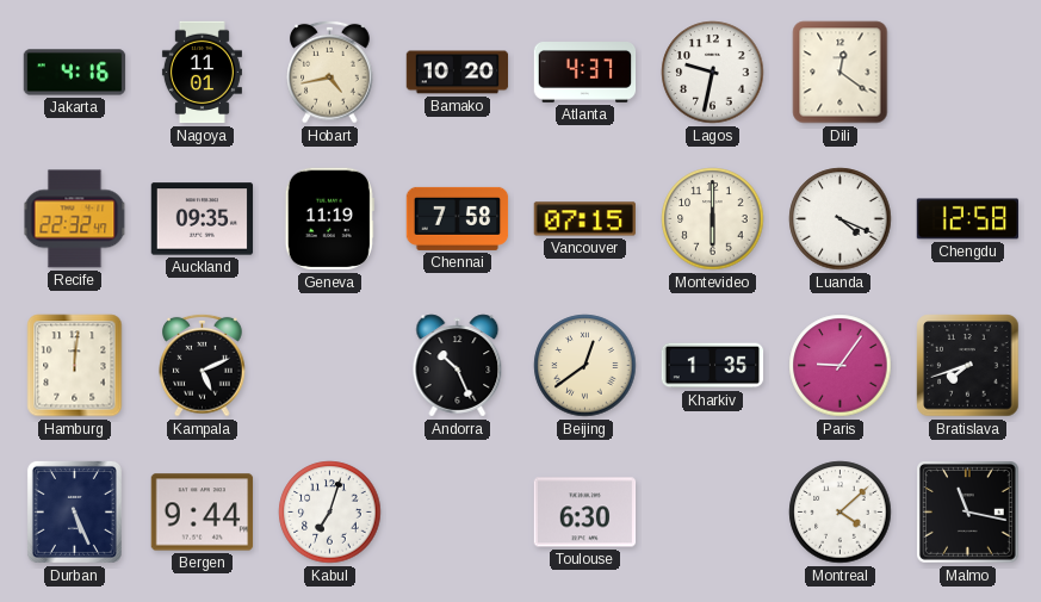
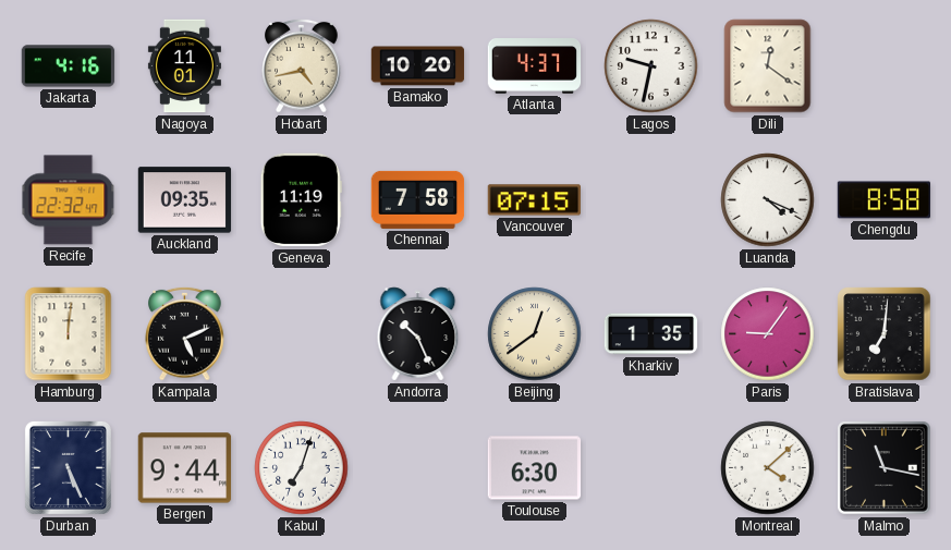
Montevideo: 6:00 -> none
Chengdu: 12:58 -> 8:58
Bratislava: 7:42 -> 7:01
